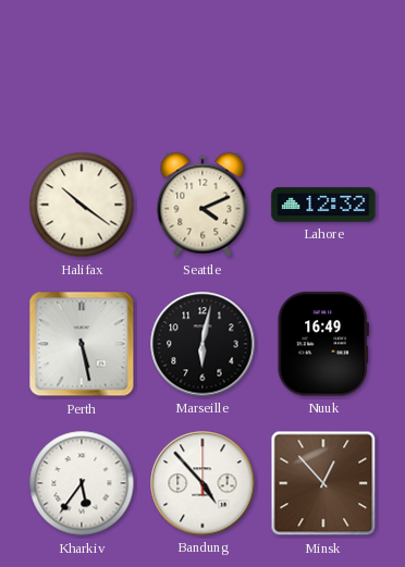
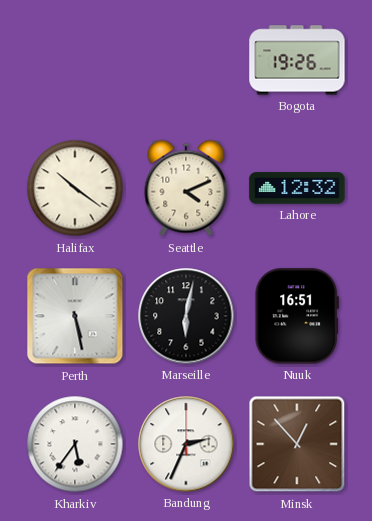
Bogota: none -> 19:26
Nuuk: 16:49 -> 16:51
Bandung: 4:53 -> 2:34
